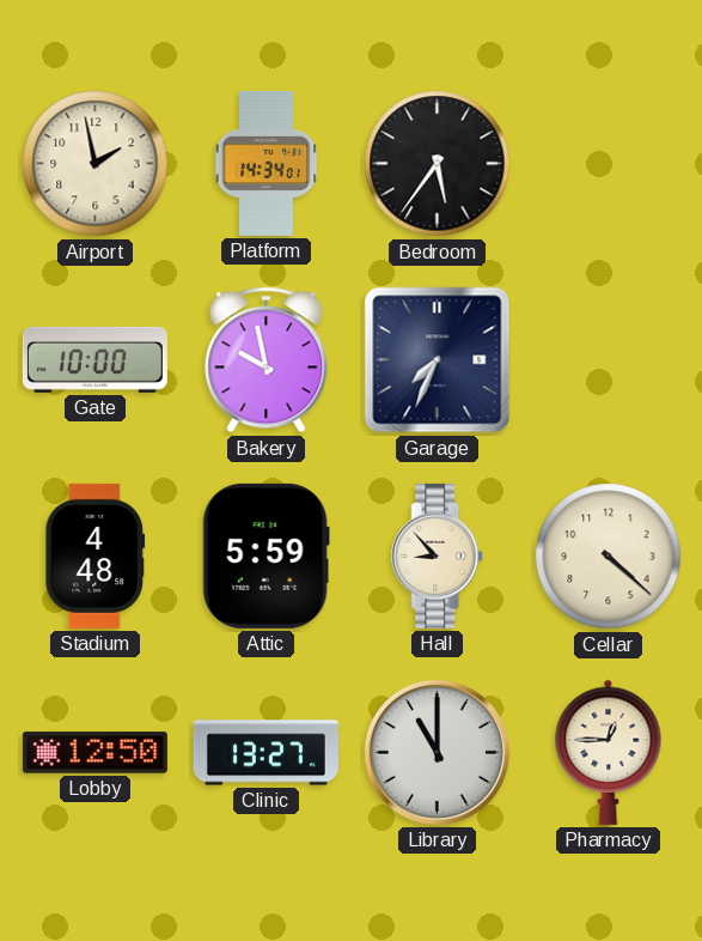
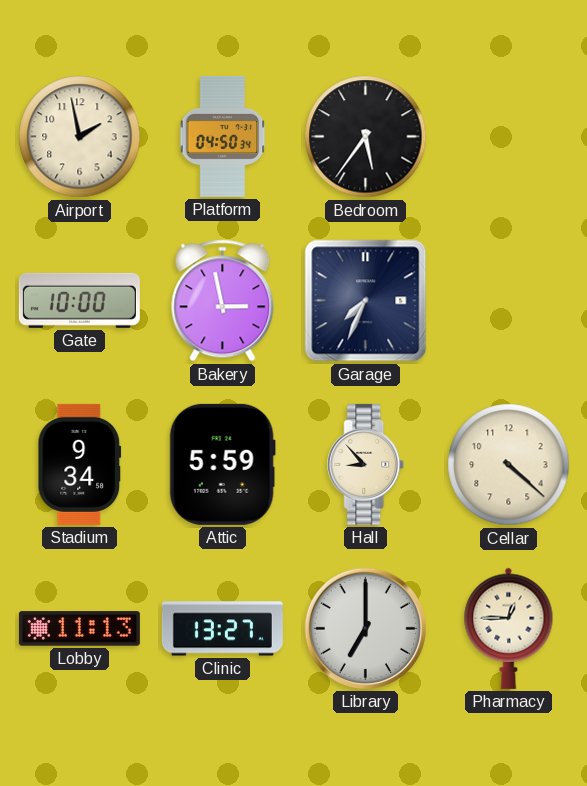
Platform: 14:34 -> 04:50
Bakery: 9:58 -> 2:58
Stadium: 4:48 -> 9:34
Lobby: 12:50 -> 11:13
Library: 11:00 -> 7:00
